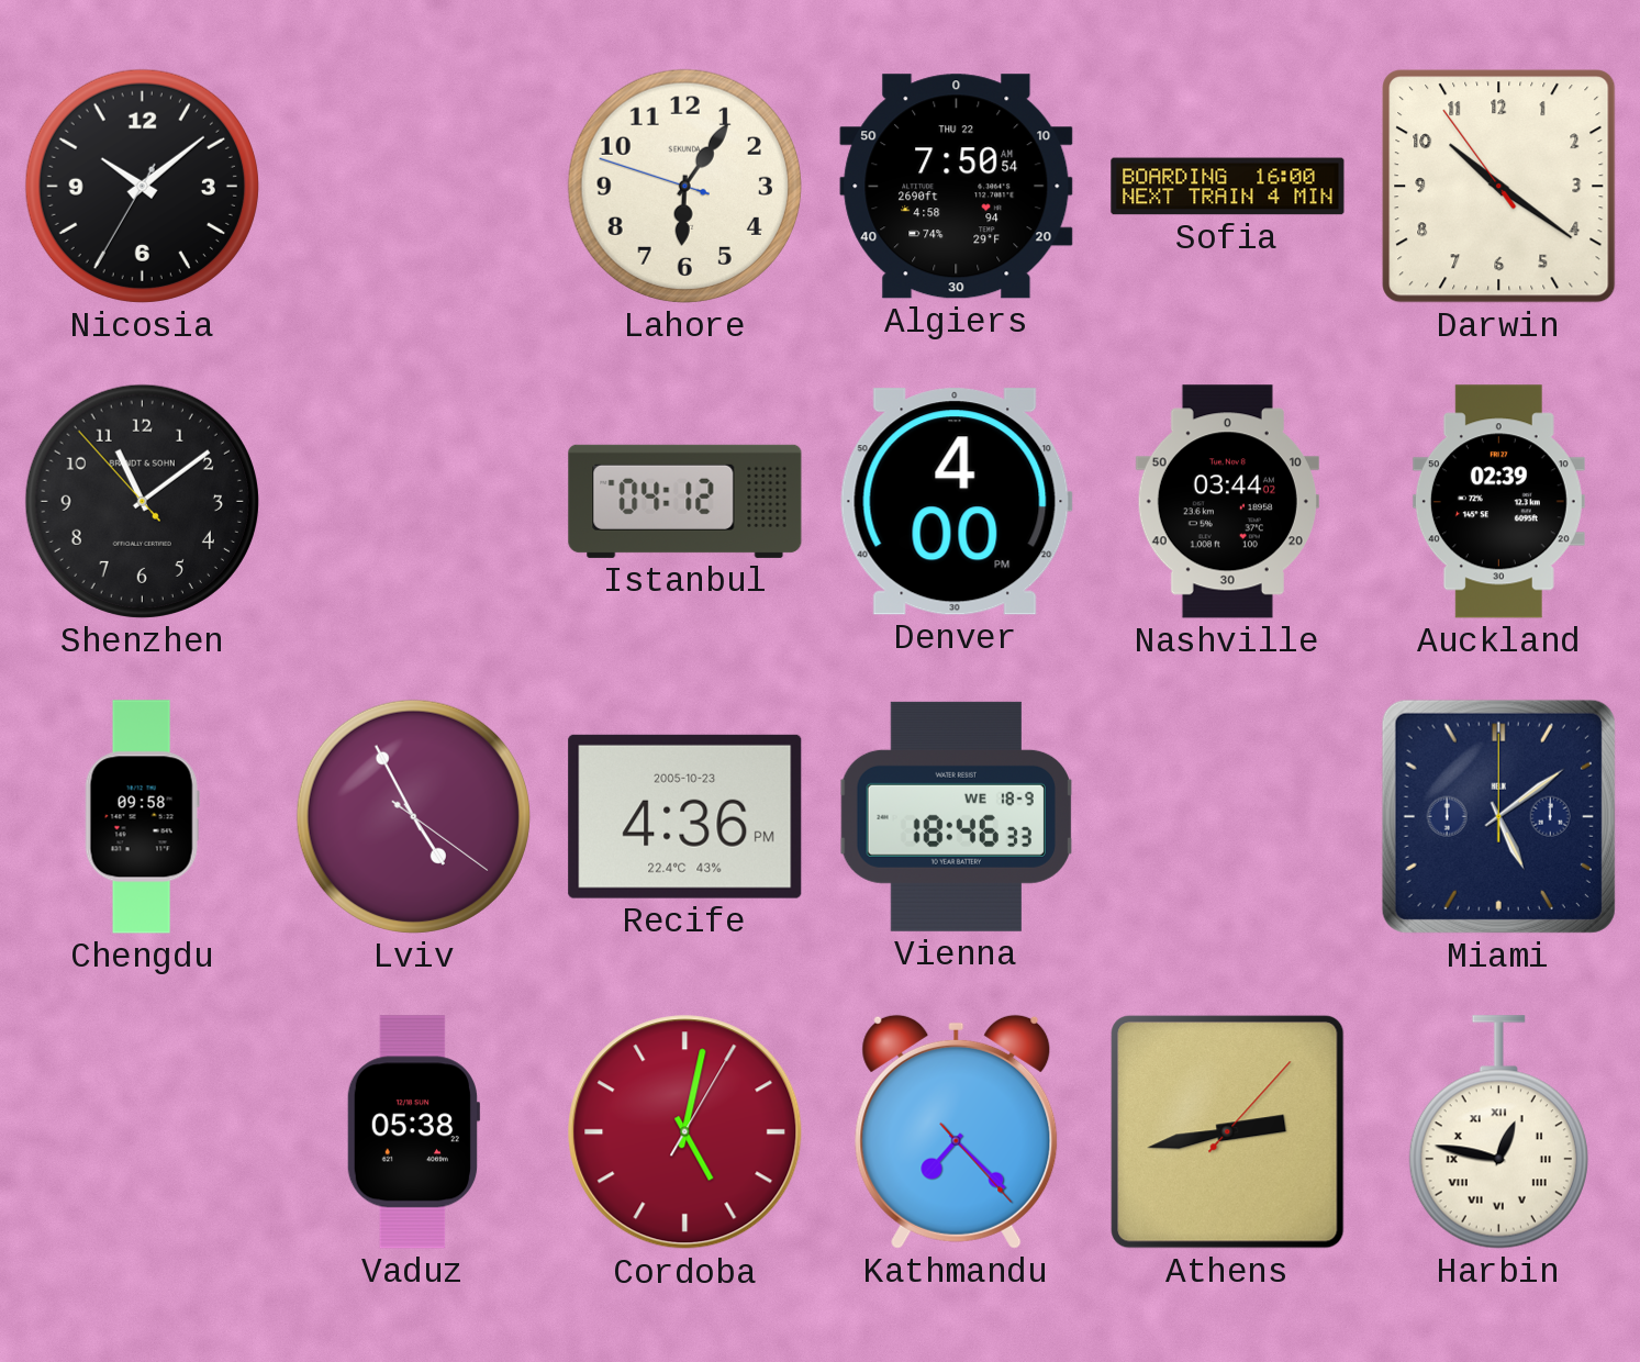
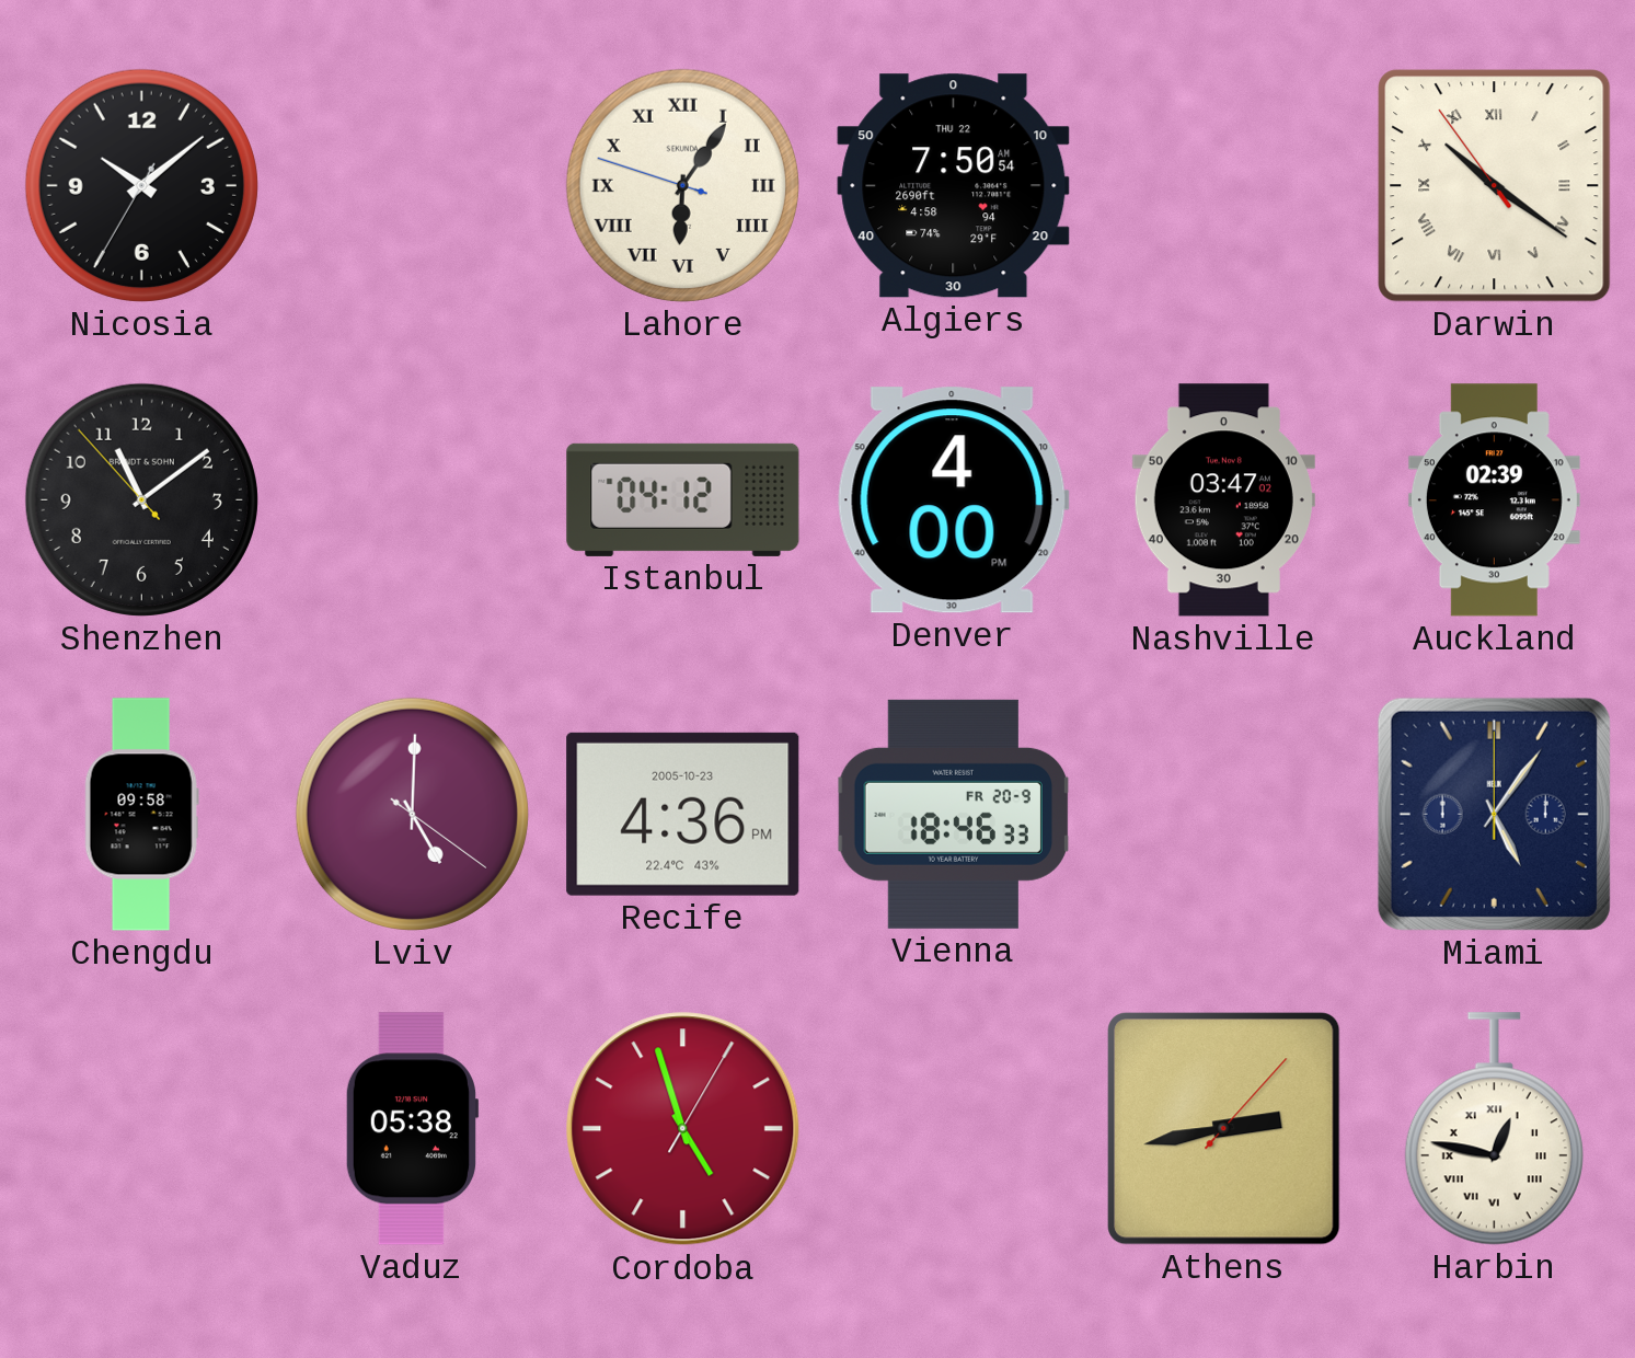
Lahore numerals: Arabic -> Roman
Sofia: 16:00 -> none
Darwin numerals: Arabic -> Roman
Nashville: 03:44 -> 03:47
Lviv: 4:55 -> 5:00
Vienna date: WE 18-9 -> FR 20-9
Miami: 5:09 -> 5:06
Cordoba: 5:02 -> 4:57
Kathmandu: 7:22 -> none
